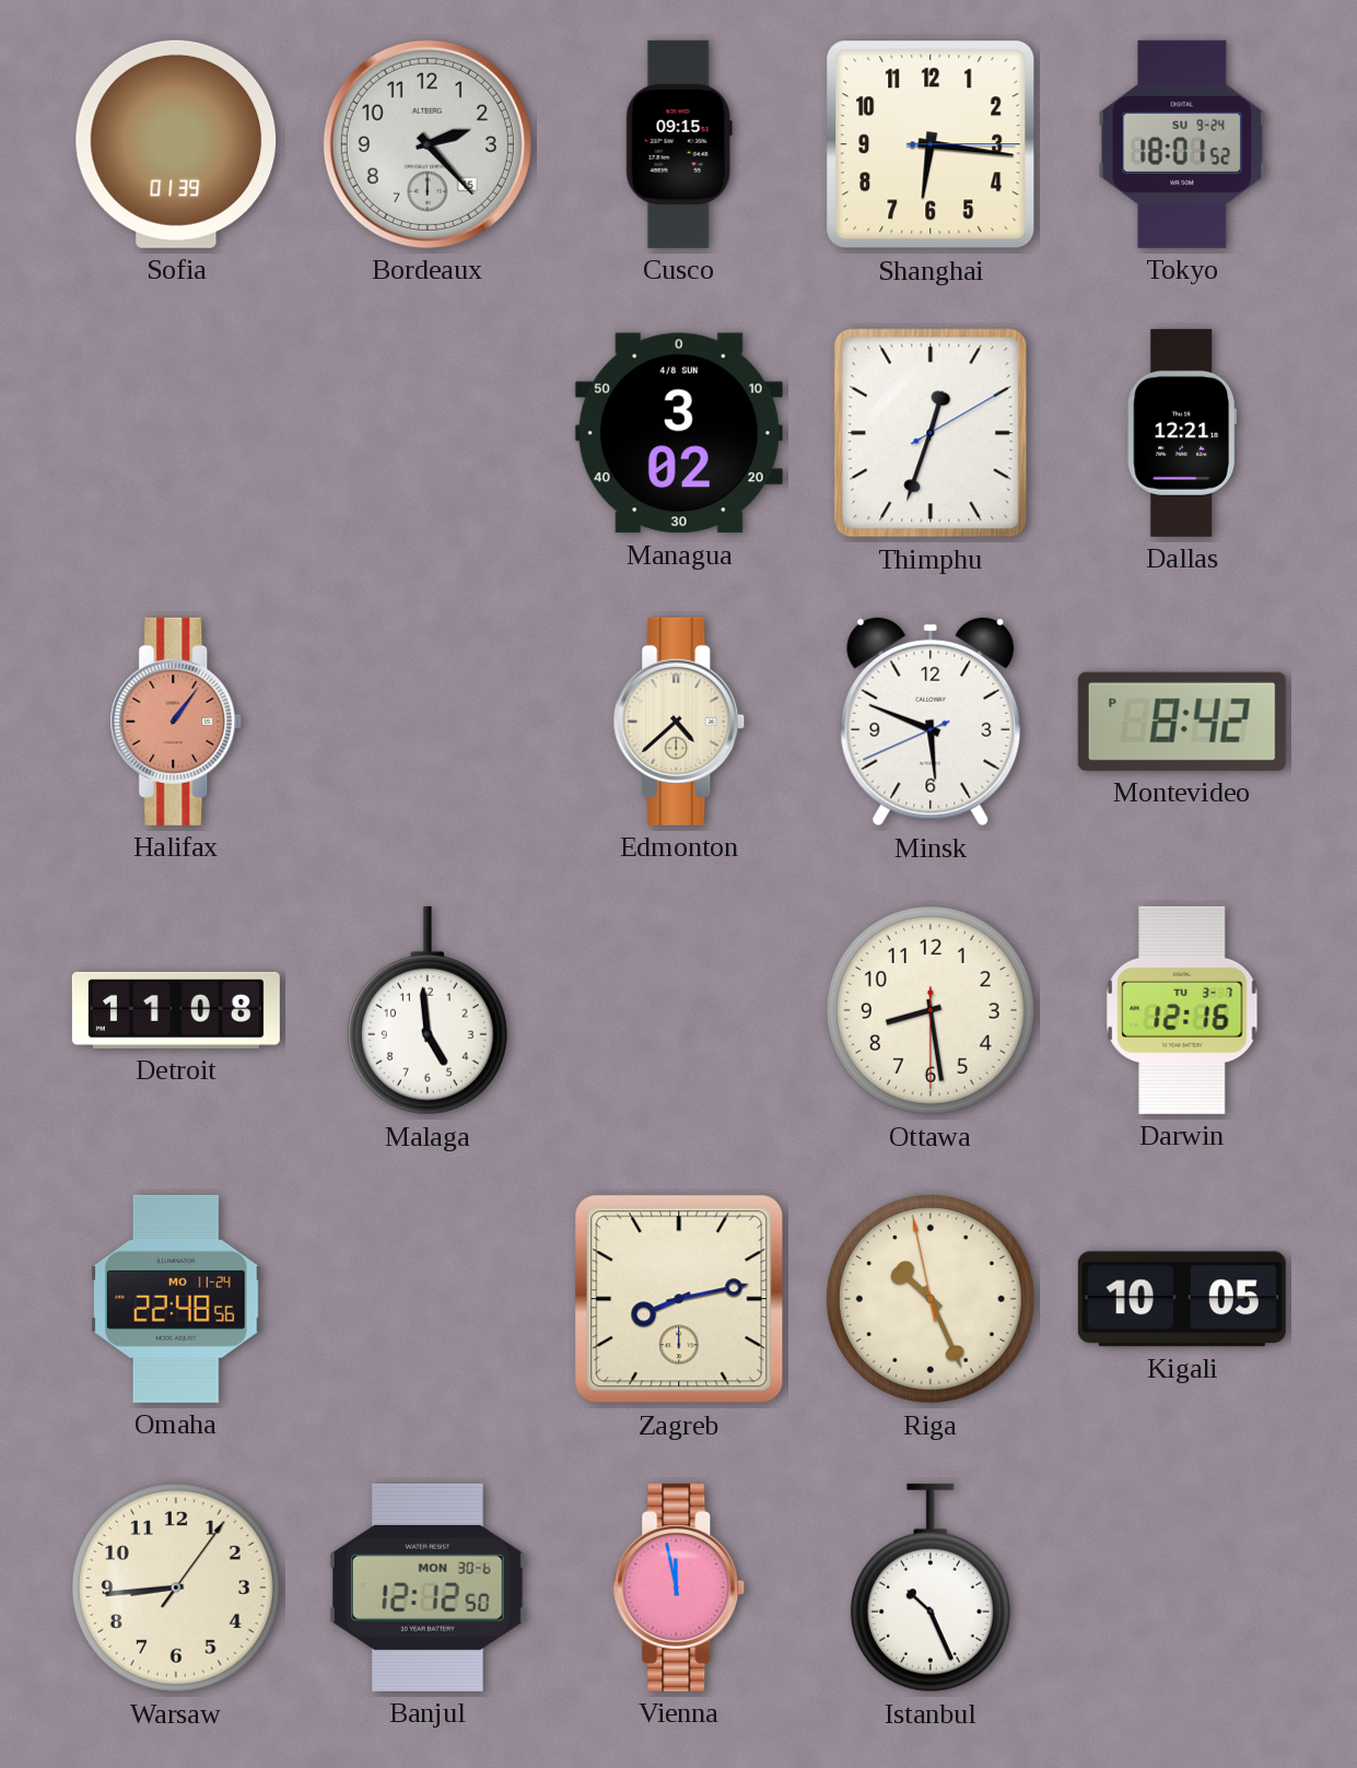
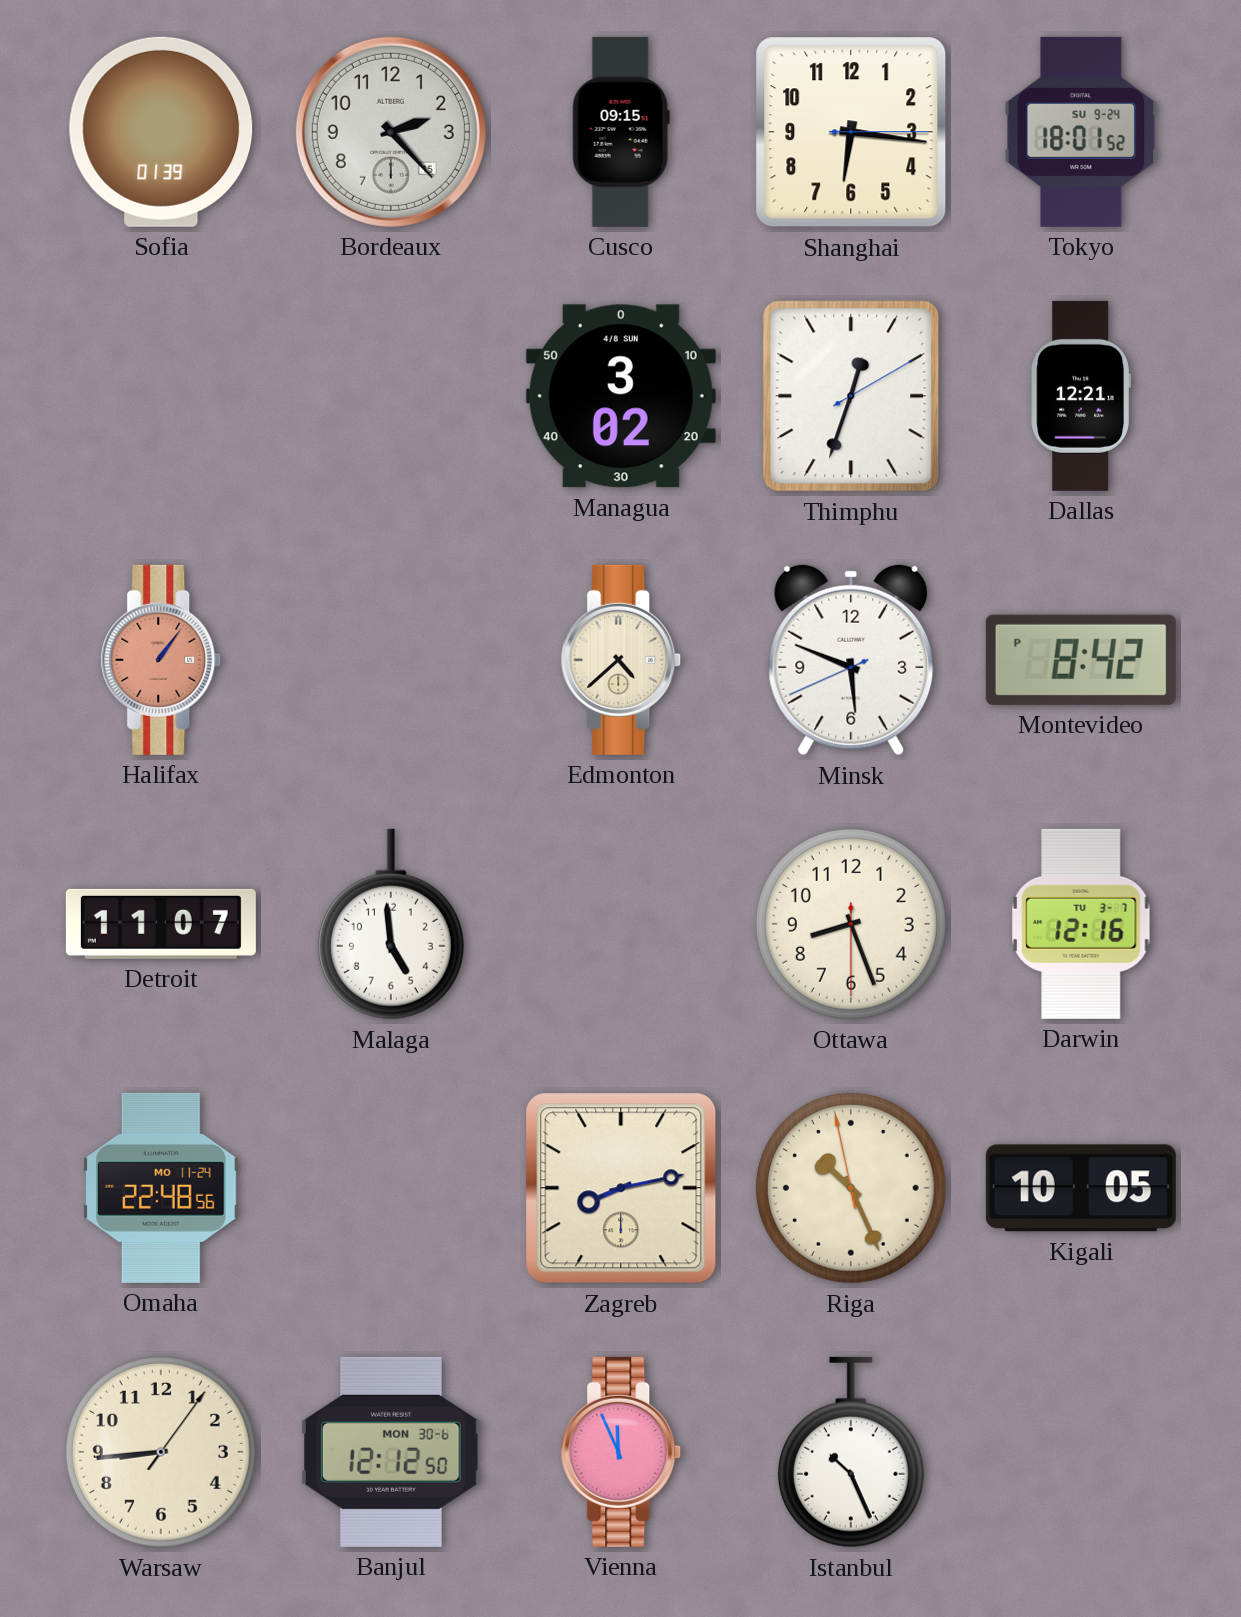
Detroit: 11:08 -> 11:07
Ottawa: 8:28 -> 8:26
Vienna: 11:58 -> 11:56
